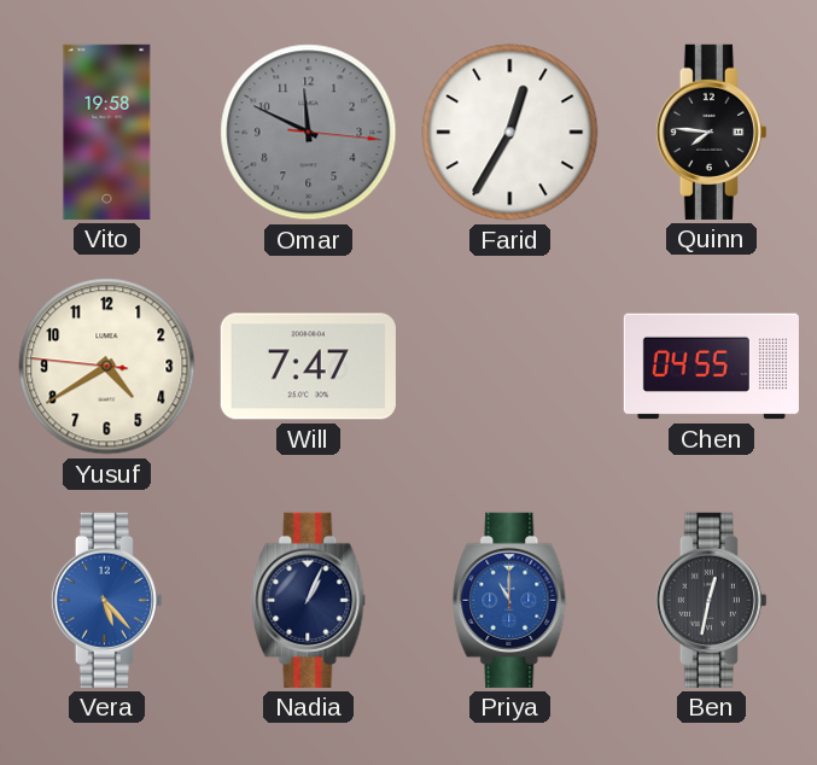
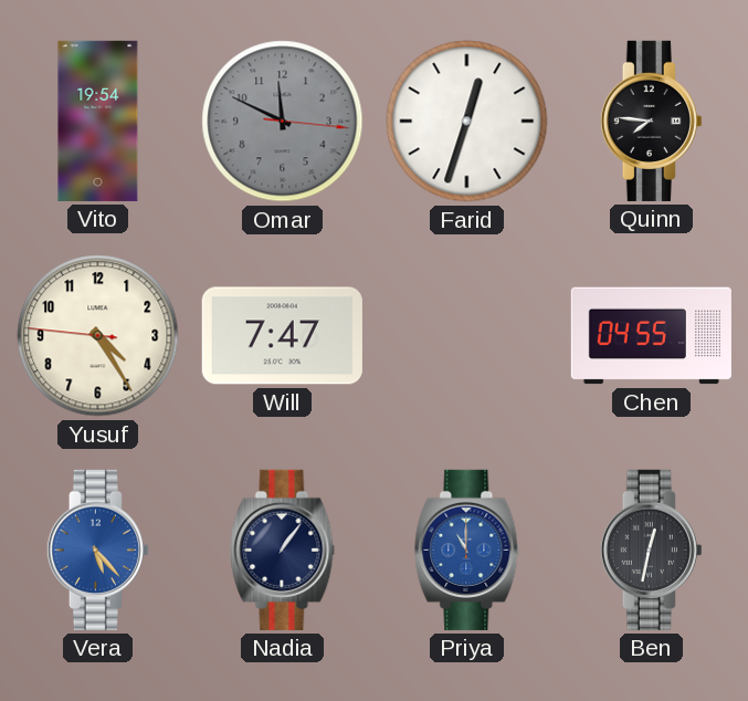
Vito: 19:58 -> 19:54
Farid: 12:35 -> 12:33
Yusuf: 4:39 -> 4:24
Nadia: 1:04 -> 1:06
